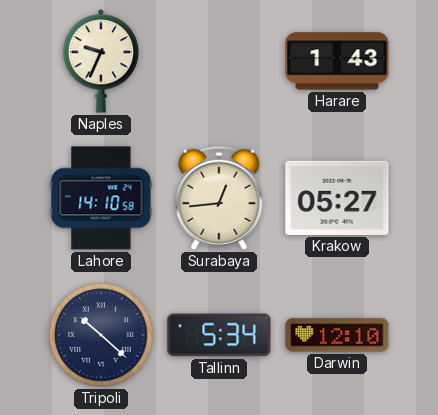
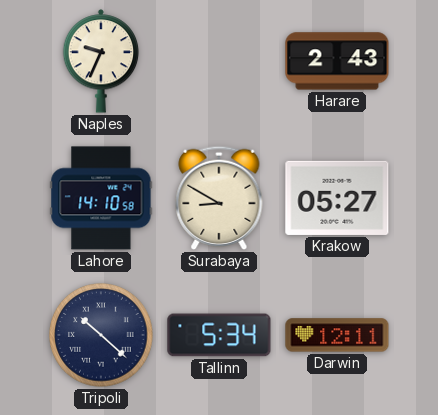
Harare: 1:43 -> 2:43
Surabaya: 12:44 -> 8:50
Darwin: 12:10 -> 12:11
